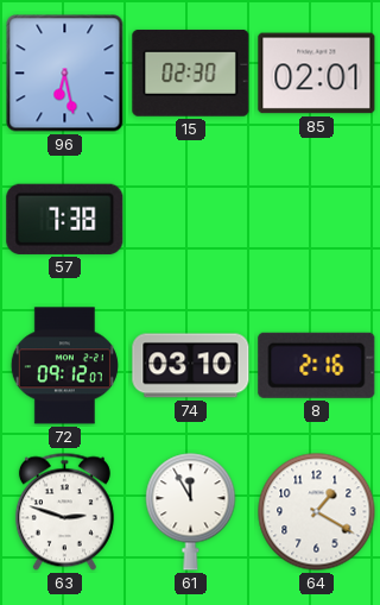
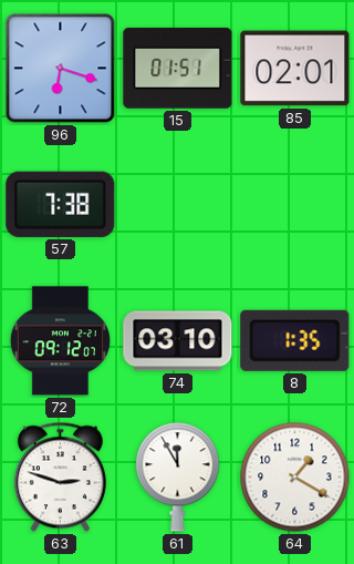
96: 6:28 -> 6:18
15: 02:30 -> 01:51
8: 2:16 -> 1:35
